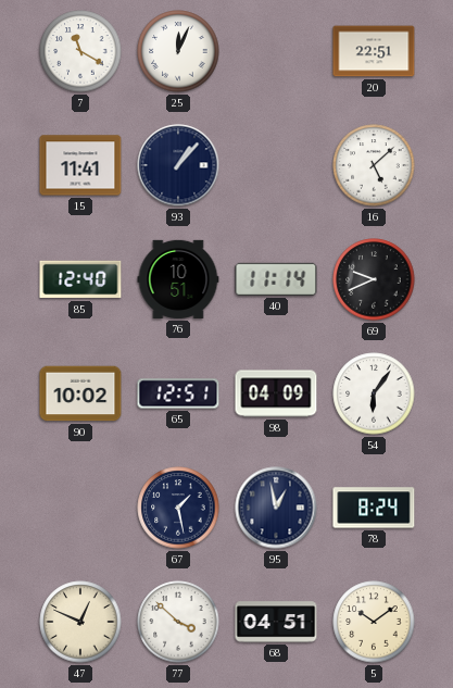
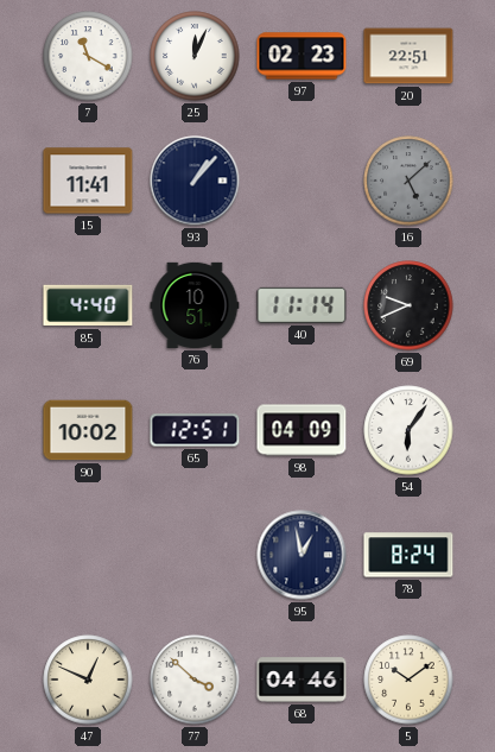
97: none -> 02:23
16 dial: white -> grey
85: 12:40 -> 4:40
67: 1:28 -> none
68: 04:51 -> 04:46
